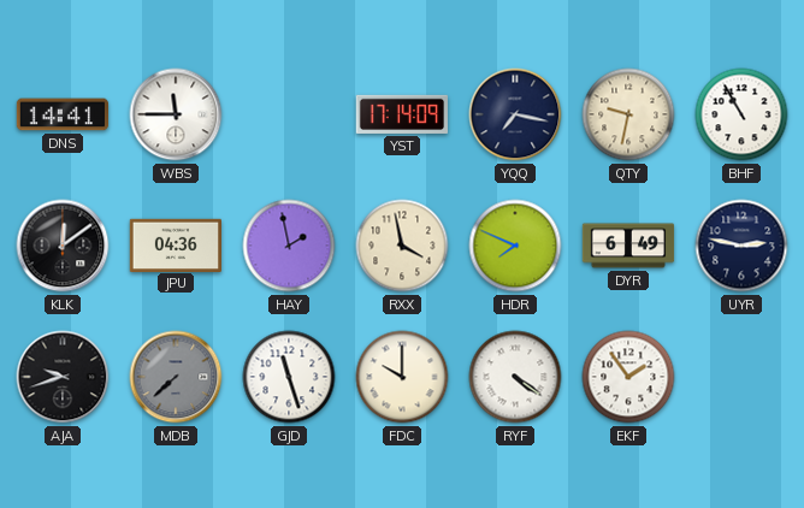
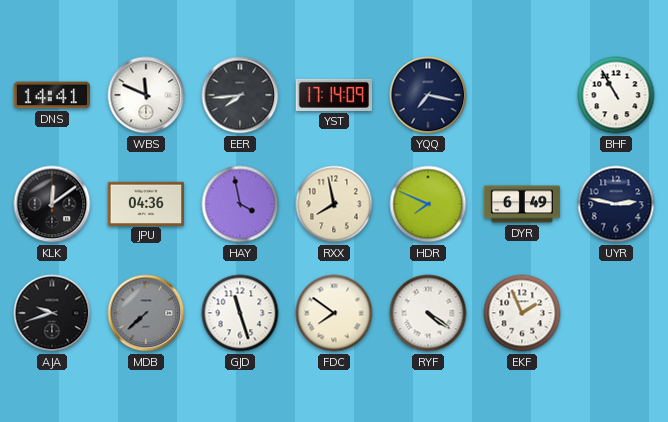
WBS: 11:45 -> 11:49
EER: none -> 7:44
QTY: 9:32 -> none
HAY: 1:58 -> 3:58
RXX: 3:58 -> 7:58
FDC: 10:00 -> 7:51
EKF: 1:54 -> 1:56
